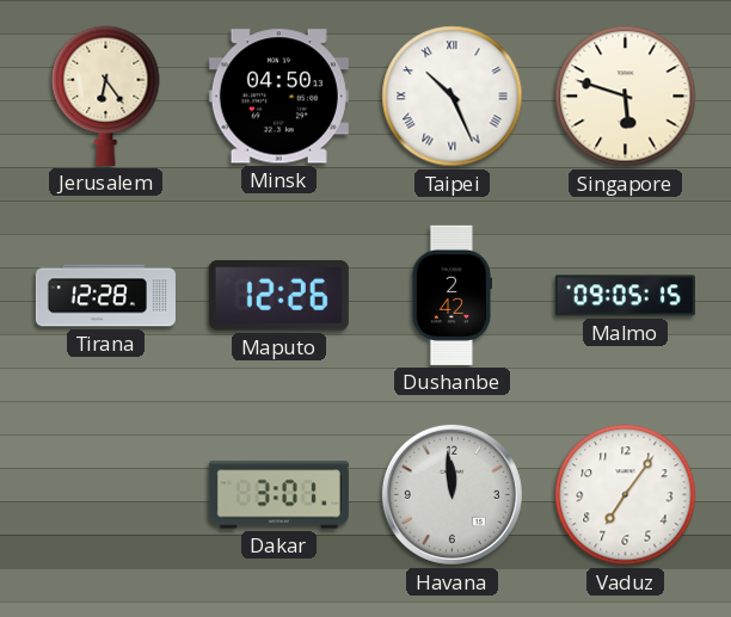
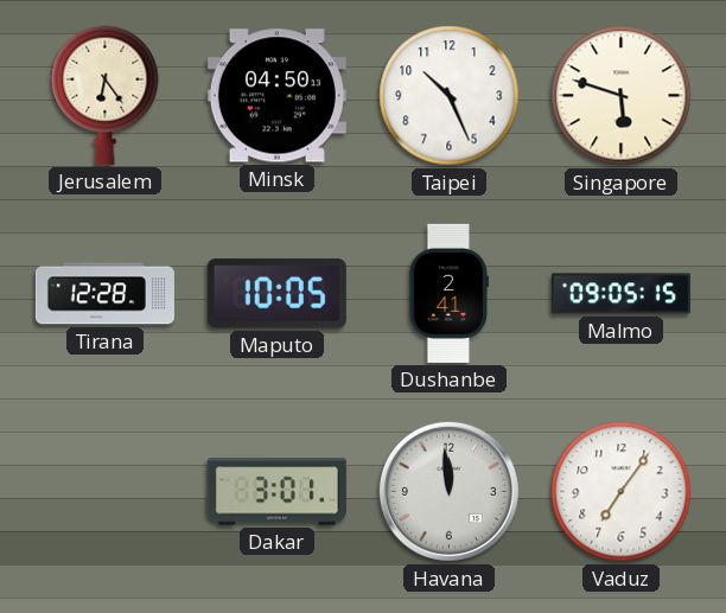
Taipei numerals: Roman -> Arabic
Maputo: 12:26 -> 10:05
Dushanbe: 2:42 -> 2:41
